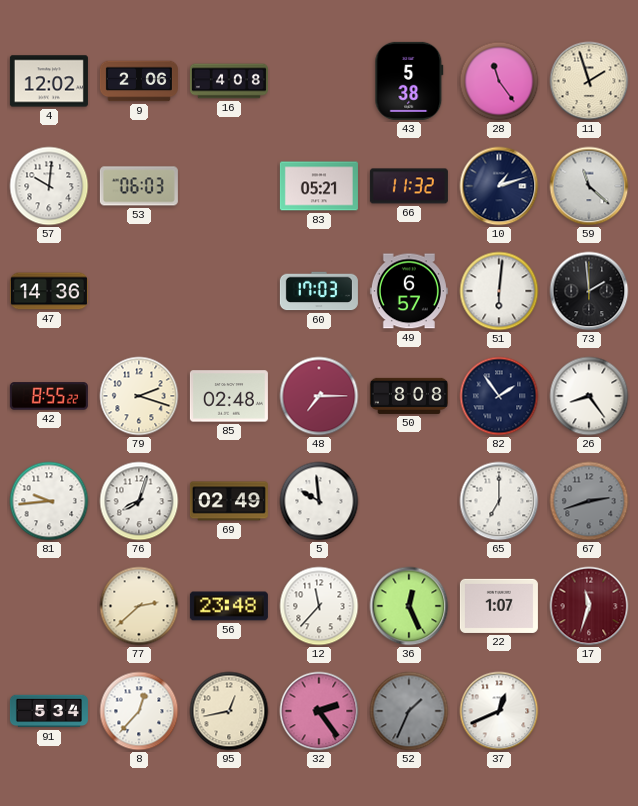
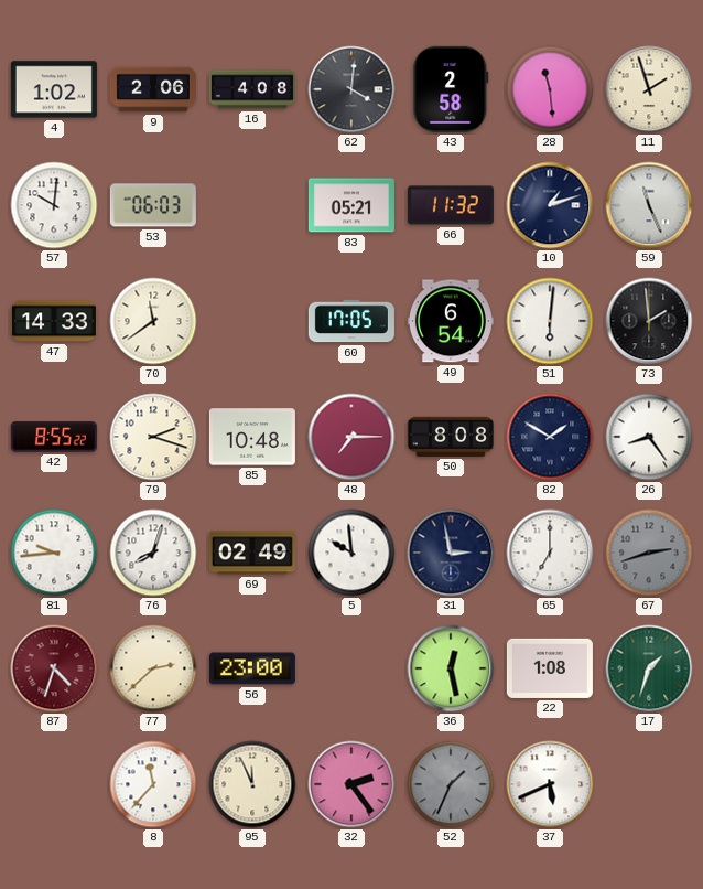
4: 12:02 -> 1:02
62: none -> 4:01
43: 5:38 -> 2:58
28: 11:24 -> 11:29
59: 11:22 -> 11:26
47: 14:36 -> 14:33
70: none -> 11:39
60: 17:03 -> 17:05
49: 6:57 -> 6:54
85: 02:48 -> 10:48
82: 1:54 -> 1:50
31: none -> 2:58
87: none -> 4:33
56: 23:48 -> 23:00
12: 11:37 -> none
36: 12:26 -> 12:28
22: 1:07 -> 1:08
17: 11:33 -> 1:33
17 dial: burgundy -> green
91: 5:34 -> none
8: 12:37 -> 11:37
95: 12:43 -> 11:56
37: 12:41 -> 5:41
